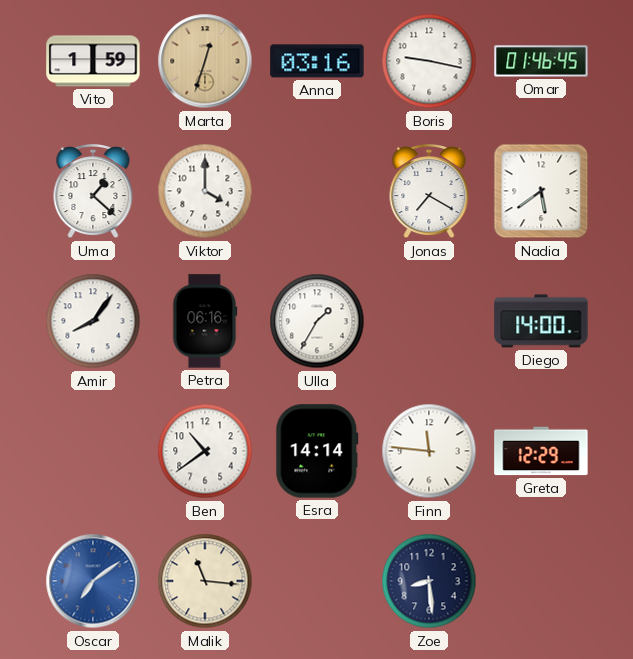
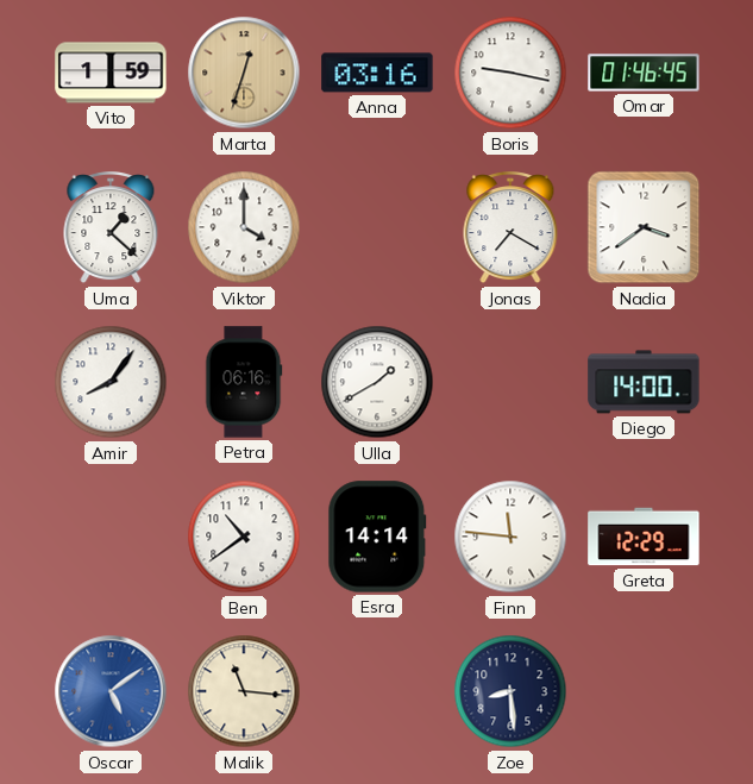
Nadia: 5:39 -> 3:39
Ulla: 1:35 -> 1:40
Oscar: 7:09 -> 5:09
